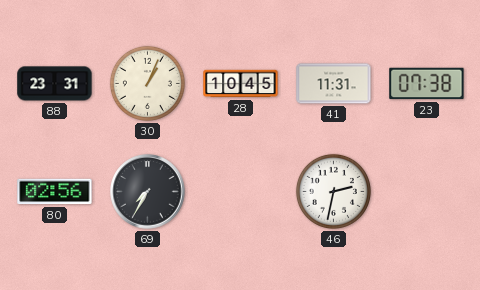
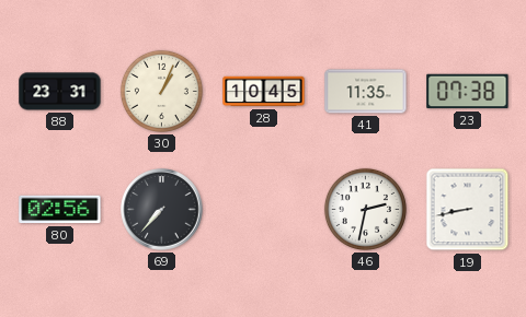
41: 11:31 -> 11:35
69: 7:35 -> 7:37
19: none -> 8:43
